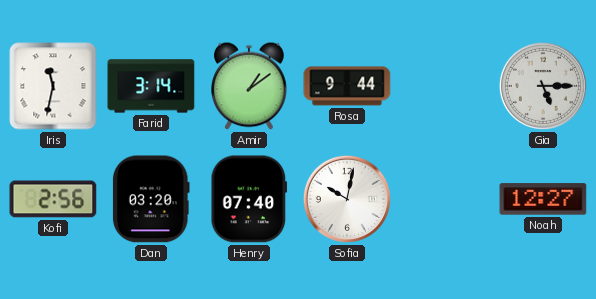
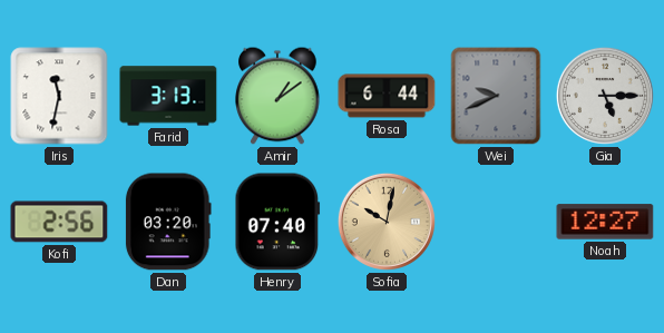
Farid: 3:14 -> 3:13
Rosa: 9:44 -> 6:44
Wei: none -> 9:41
Sofia dial: white -> champagne
